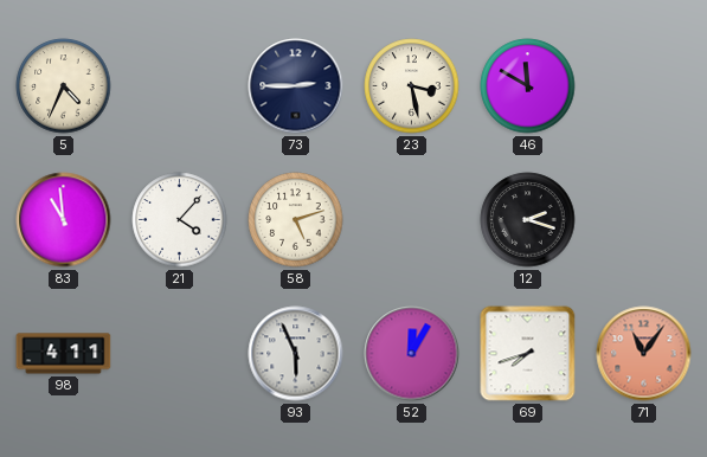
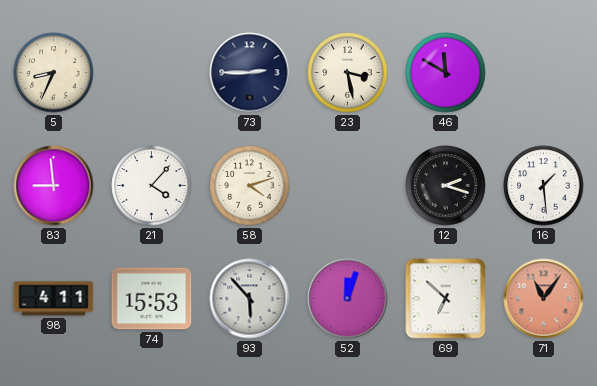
5: 4:34 -> 8:34
83: 10:59 -> 8:59
58: 5:12 -> 4:12
16: none -> 1:29
74: none -> 15:53
93: 5:56 -> 5:53
52: 12:05 -> 12:03
69: 7:42 -> 6:52
